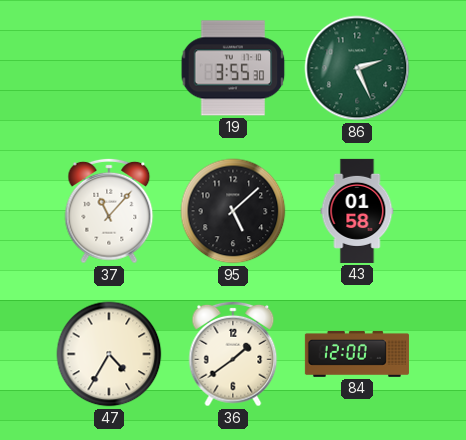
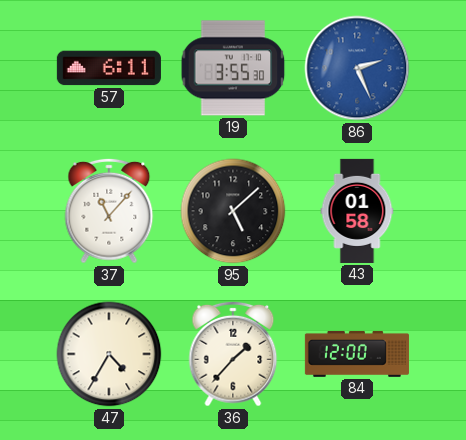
57: none -> 6:11
86 dial: green -> blue
36: 1:39 -> 1:37
